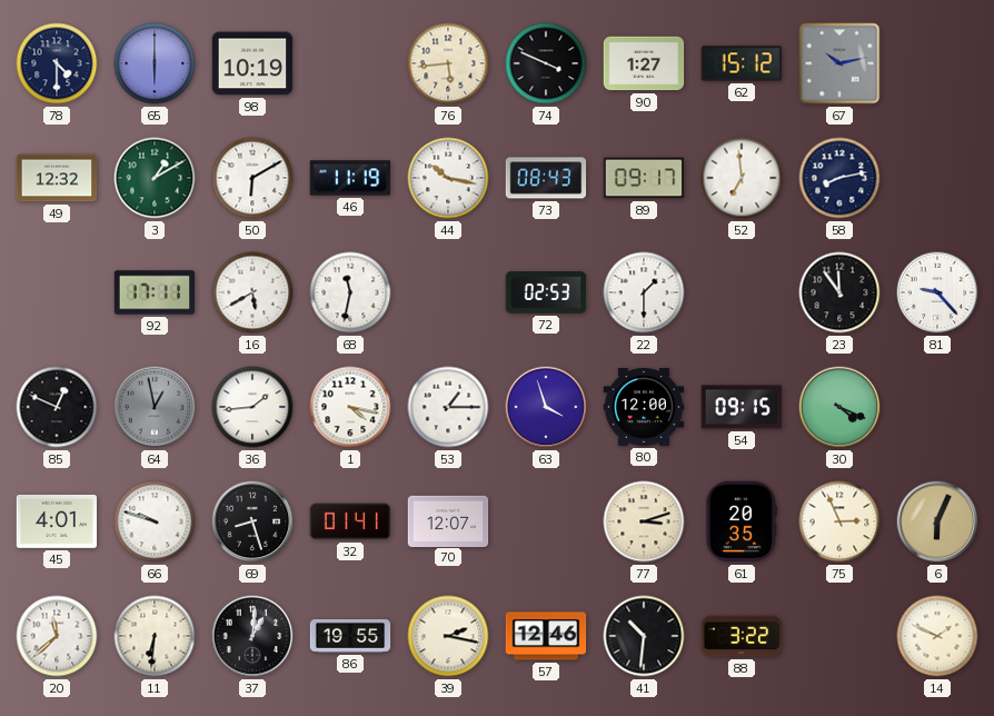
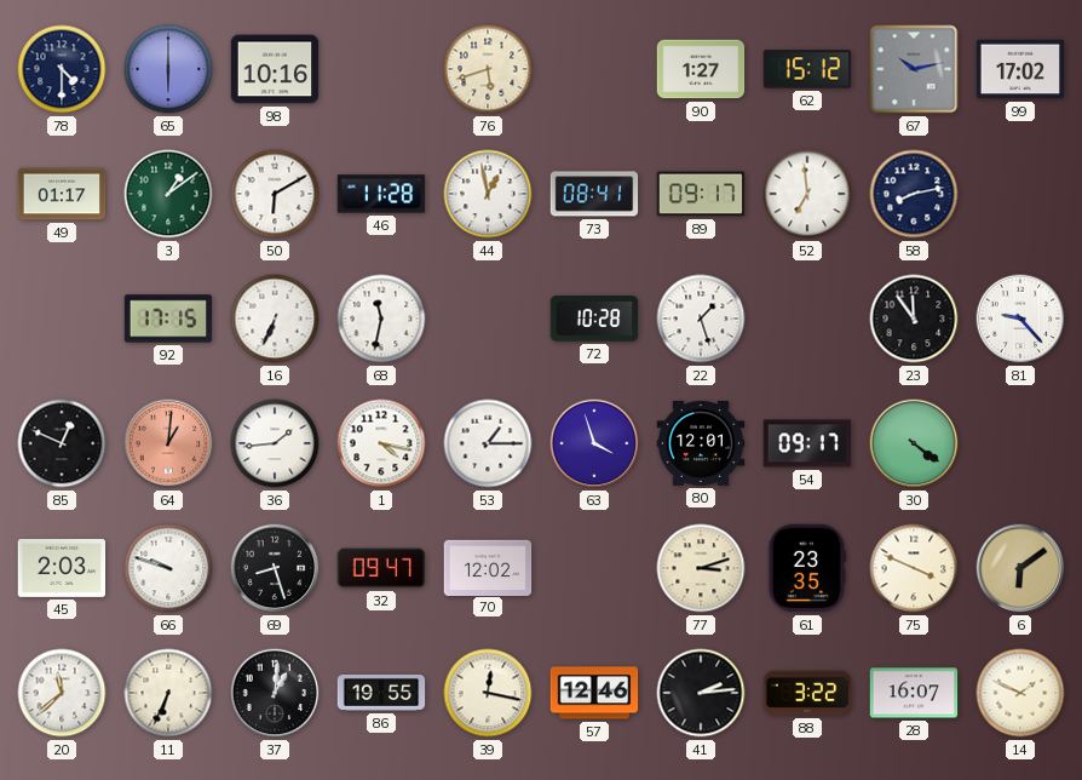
98: 10:19 -> 10:16
76: 5:44 -> 5:42
74: 3:49 -> none
99: none -> 17:02
49: 12:32 -> 01:17
3: 1:10 -> 1:09
46: 11:19 -> 11:28
44: 10:17 -> 12:58
73: 08:43 -> 08:41
92: 17:11 -> 17:15
16: 5:40 -> 6:34
72: 02:53 -> 10:28
22: 1:30 -> 1:27
64: 12:58 -> 1:01
64 dial: grey -> salmon
80: 12:00 -> 12:01
54: 09:15 -> 09:17
30: 4:19 -> 4:21
45: 4:01 -> 2:03
32: 01:41 -> 09:47
70: 12:07 -> 12:02
61: 20:35 -> 23:35
75: 2:56 -> 3:49
6: 6:04 -> 6:09
11: 6:31 -> 6:34
39: 2:17 -> 12:17
41: 10:31 -> 2:14
28: none -> 16:07
